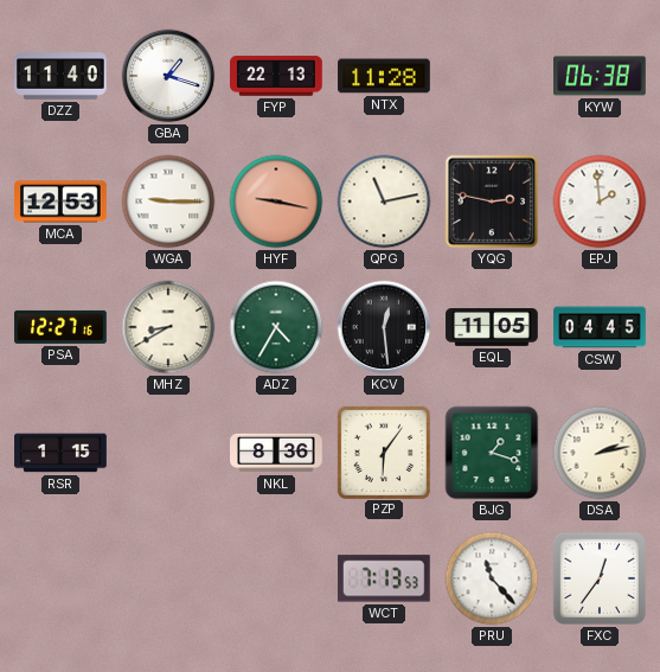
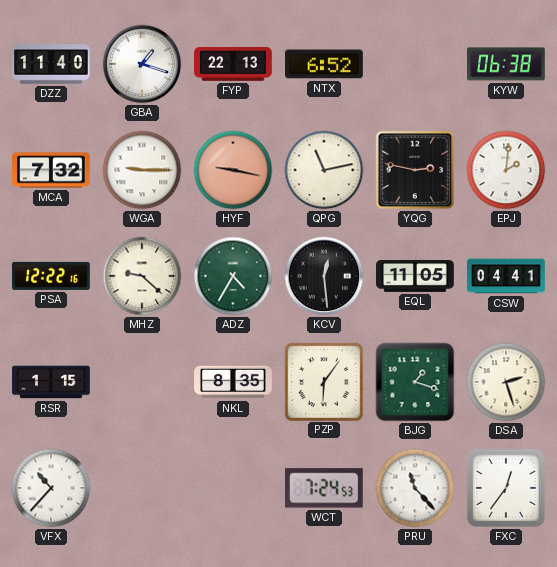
NTX: 11:28 -> 6:52
MCA: 12:53 -> 7:32
EPJ: 1:59 -> 2:01
PSA: 12:27 -> 12:22
MHZ: 8:40 -> 9:22
CSW: 04:45 -> 04:41
NKL: 8:36 -> 8:35
DSA: 2:13 -> 2:27
VFX: none -> 10:37
WCT: 7:13 -> 7:24
